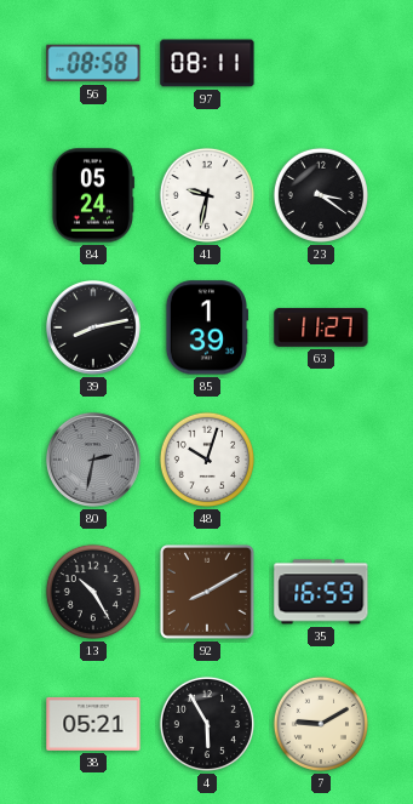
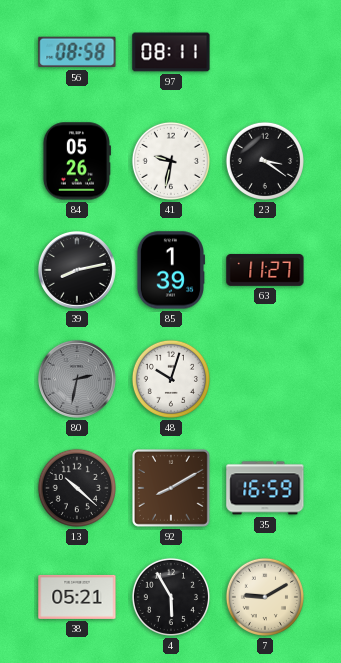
84: 05:24 -> 05:26
13: 10:25 -> 10:22
